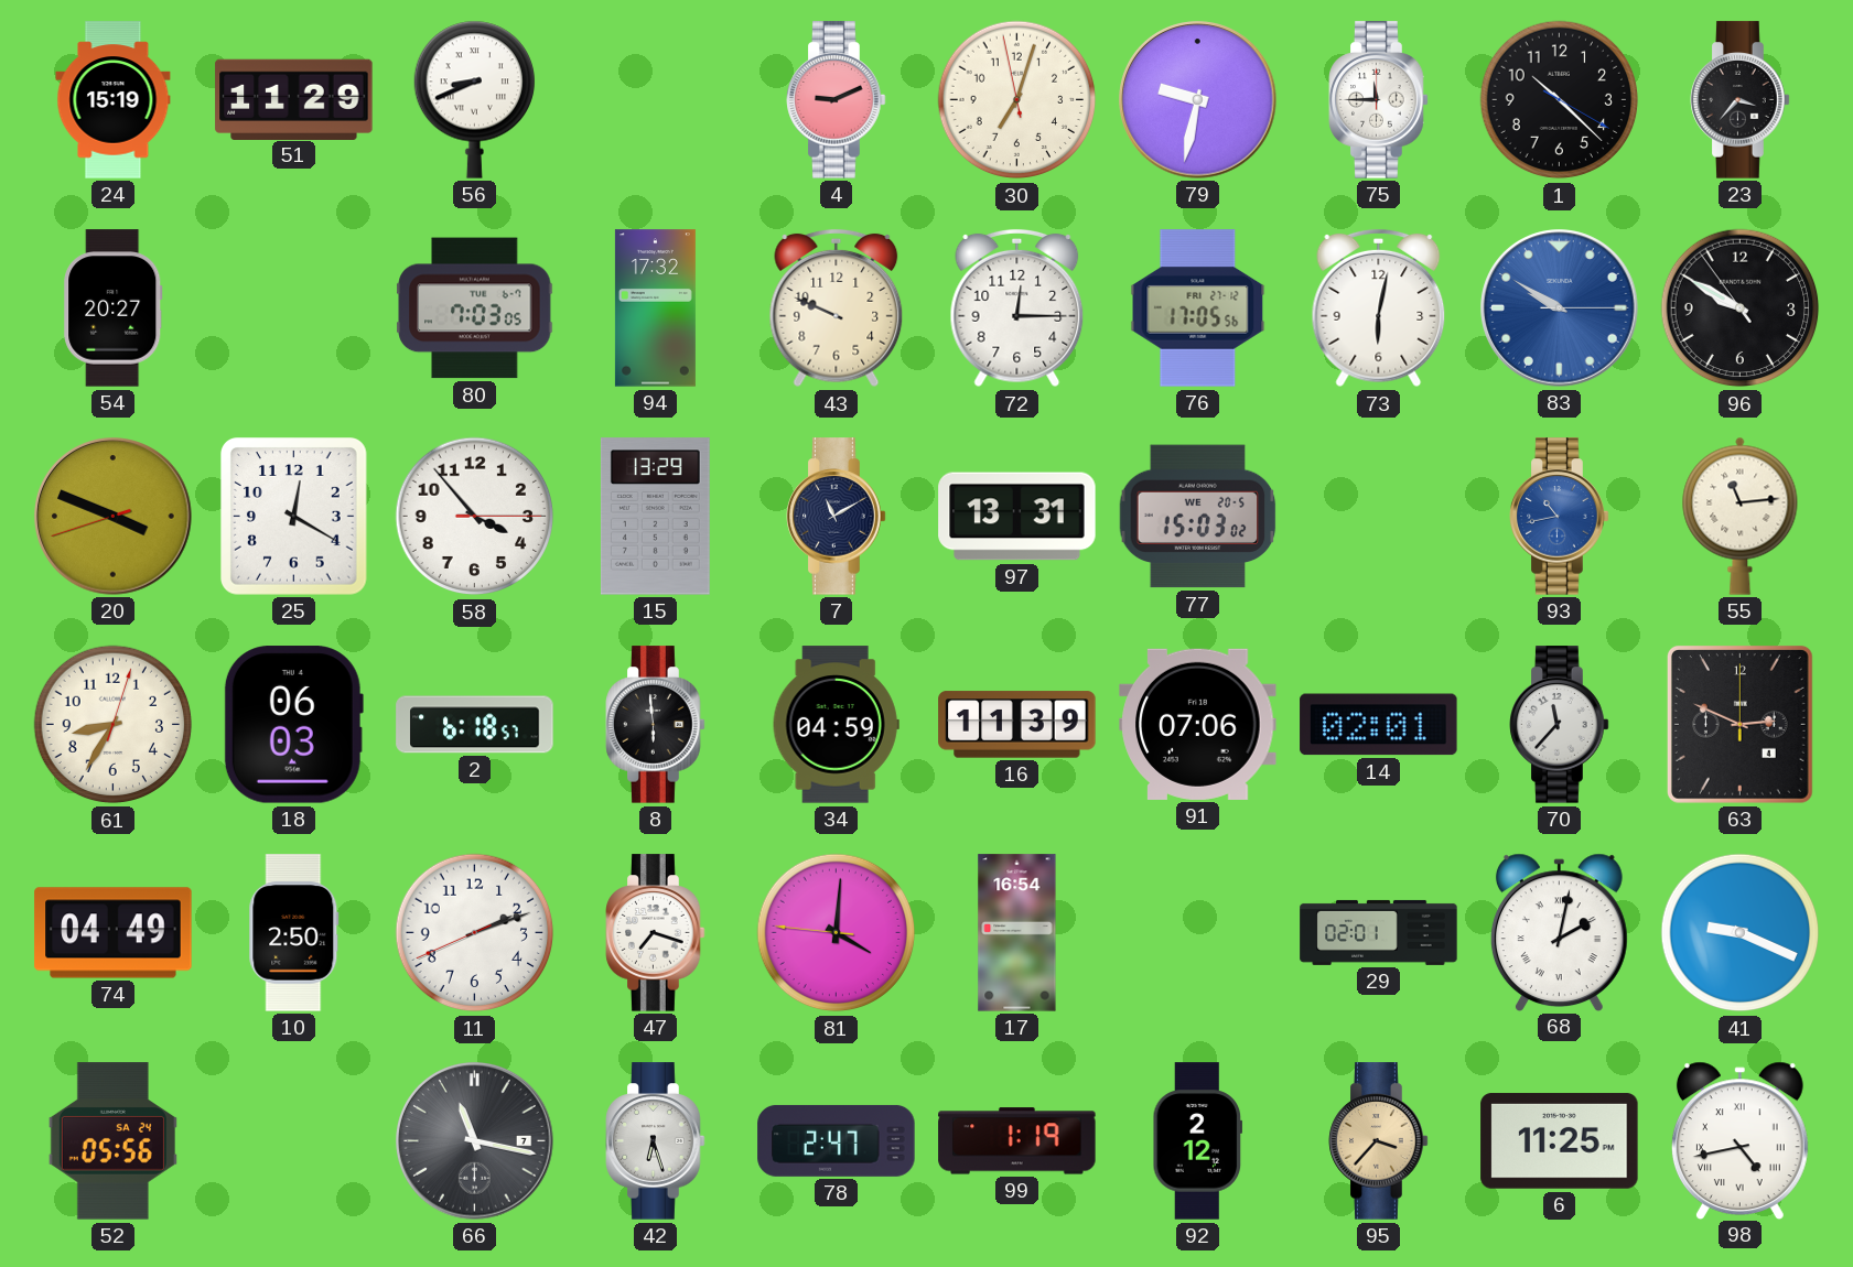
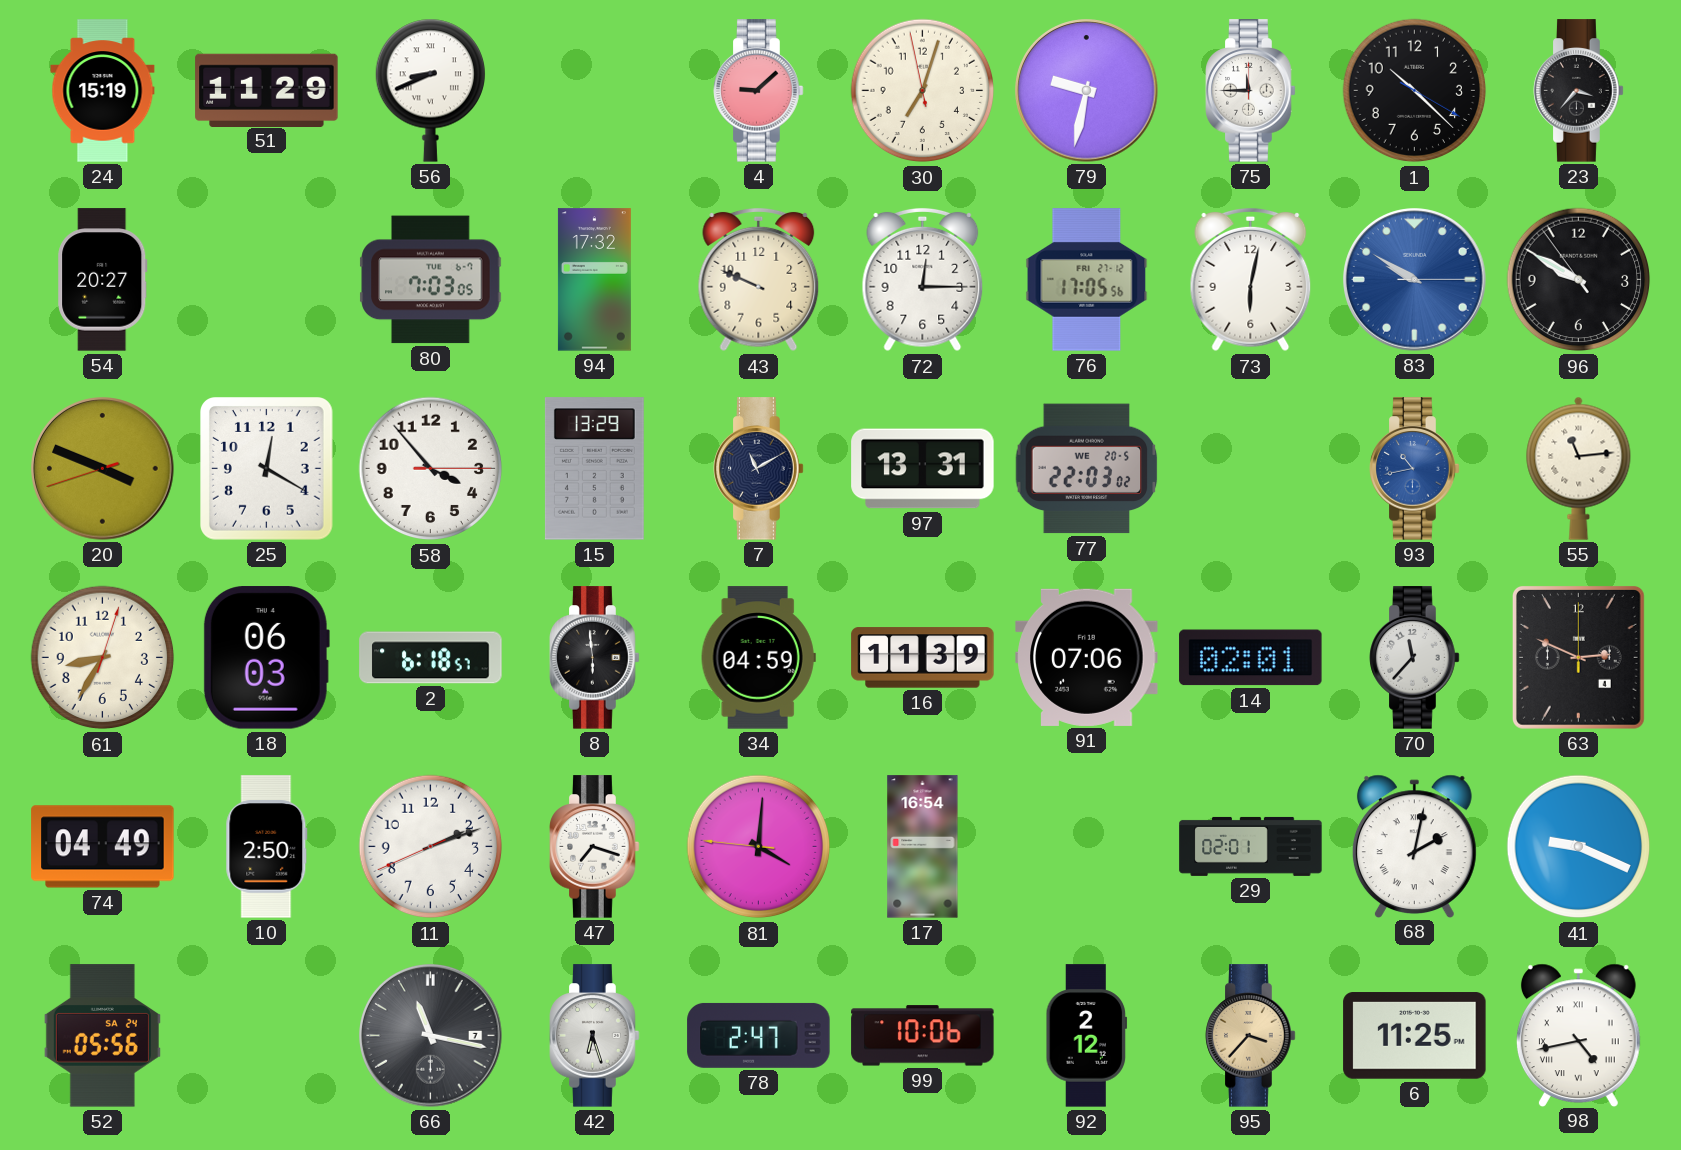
4: 9:11 -> 9:08
77: 15:03 -> 22:03
99: 1:19 -> 10:06
